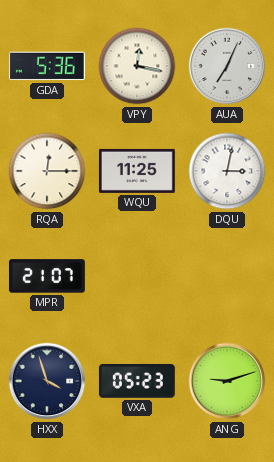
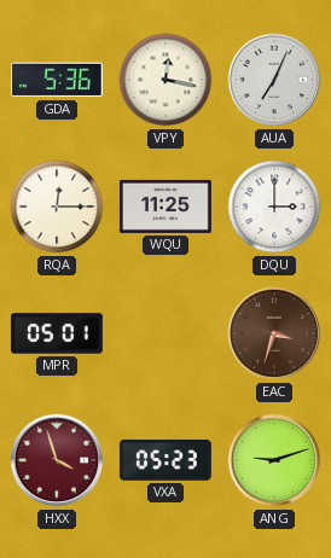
DQU: 3:02 -> 3:00
MPR: 21:07 -> 05:01
EAC: none -> 3:33
HXX dial: navy -> burgundy
